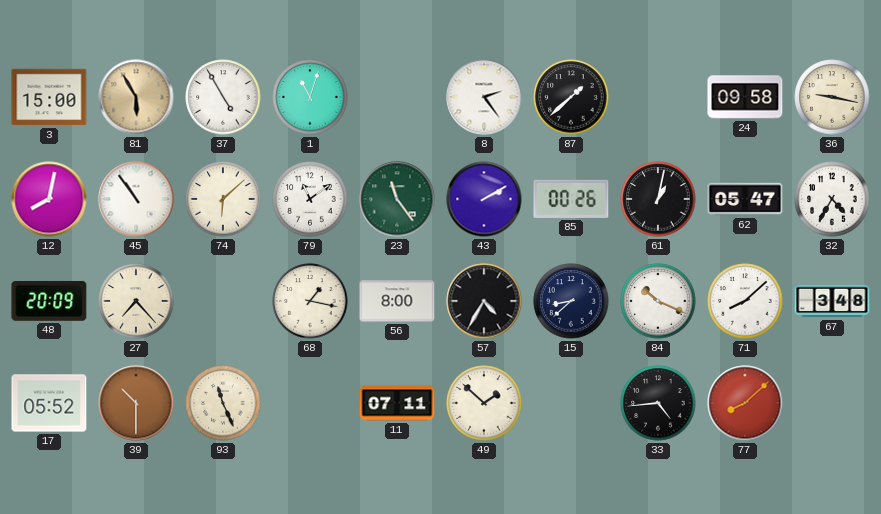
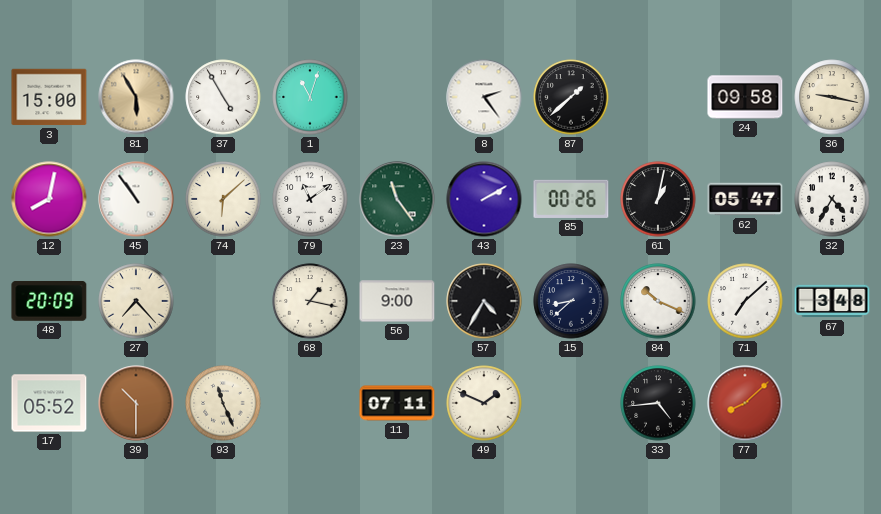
56: 8:00 -> 9:00
71: 8:08 -> 7:08
49: 1:52 -> 1:49
